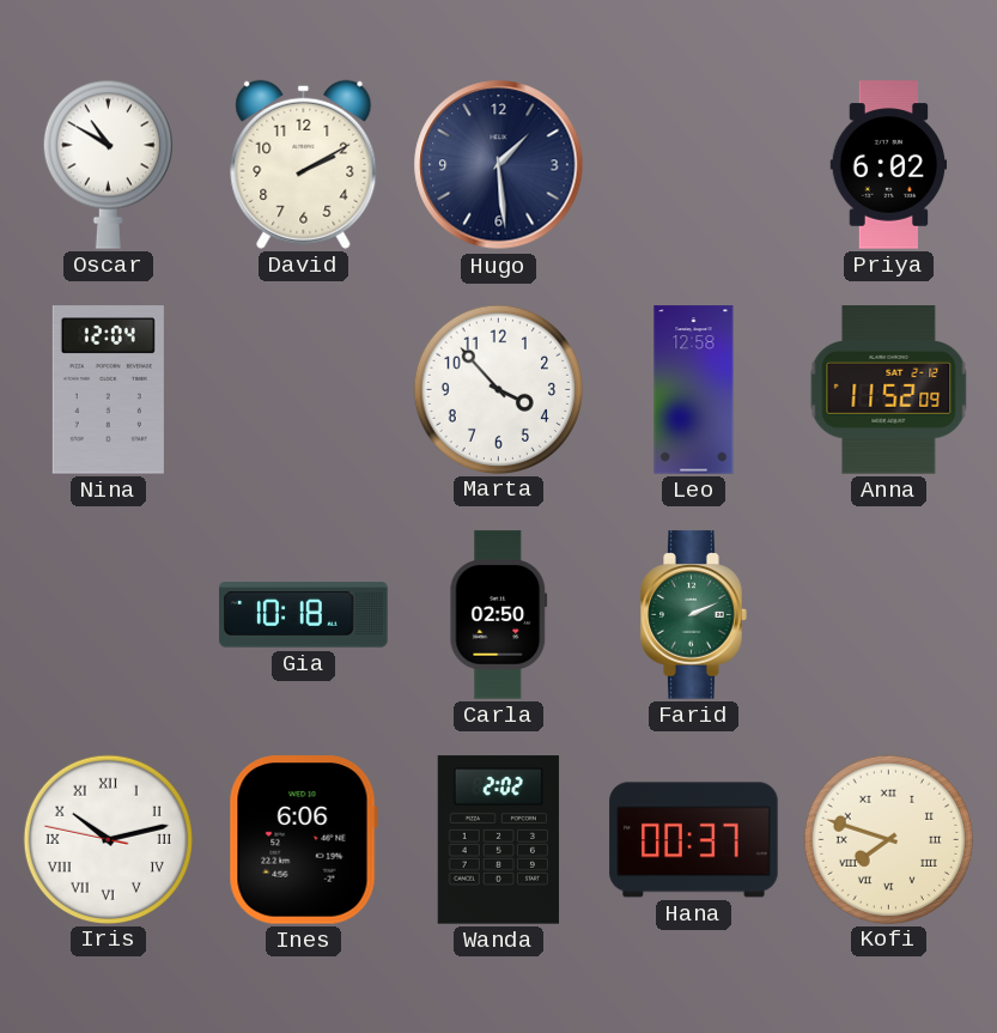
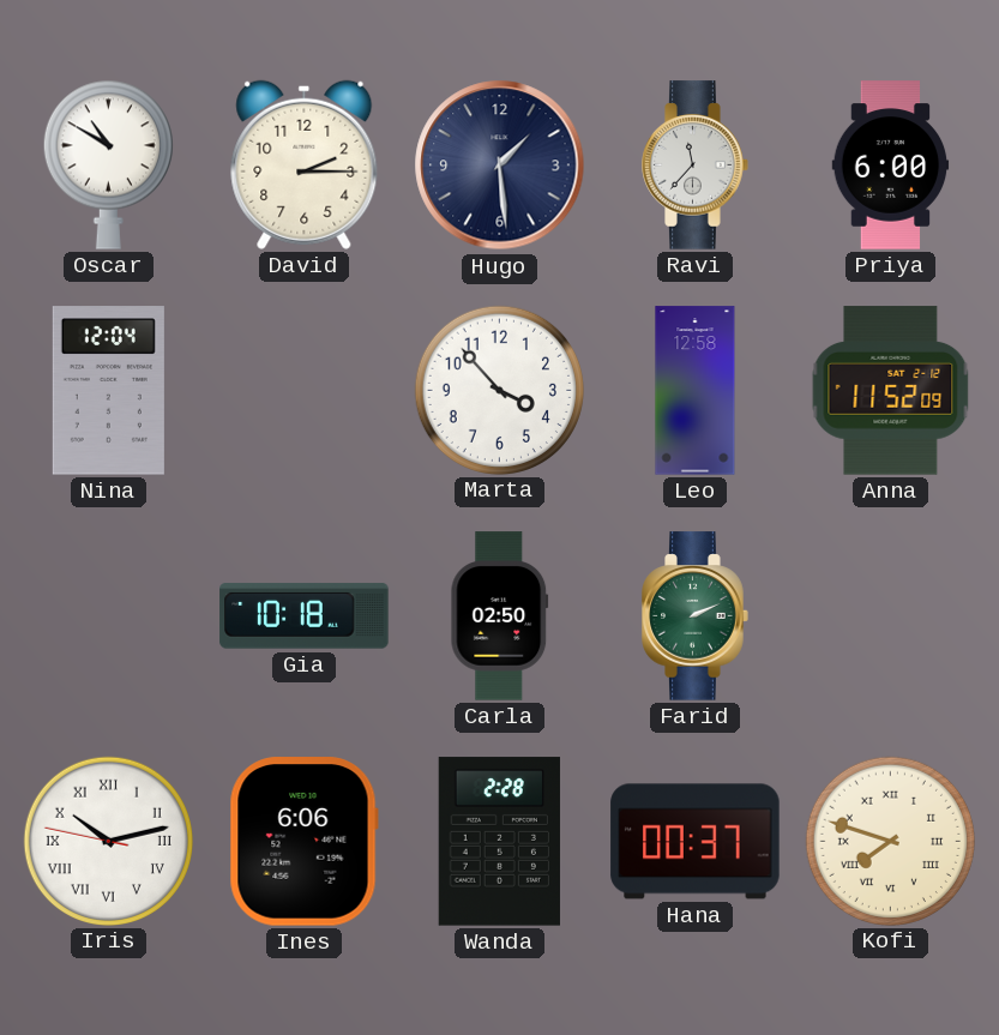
David: 2:10 -> 2:15
Ravi: none -> 11:37
Priya: 6:02 -> 6:00
Wanda: 2:02 -> 2:28
